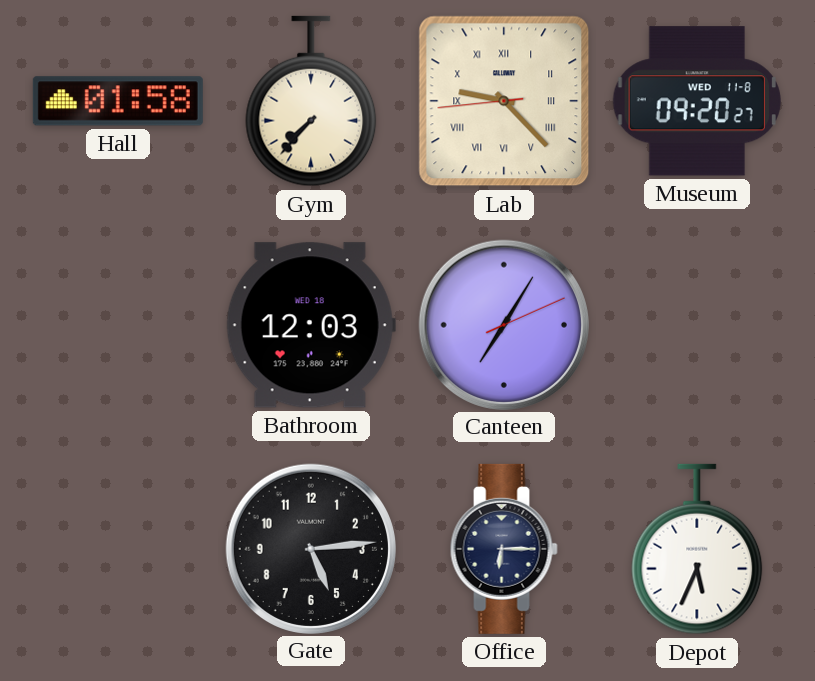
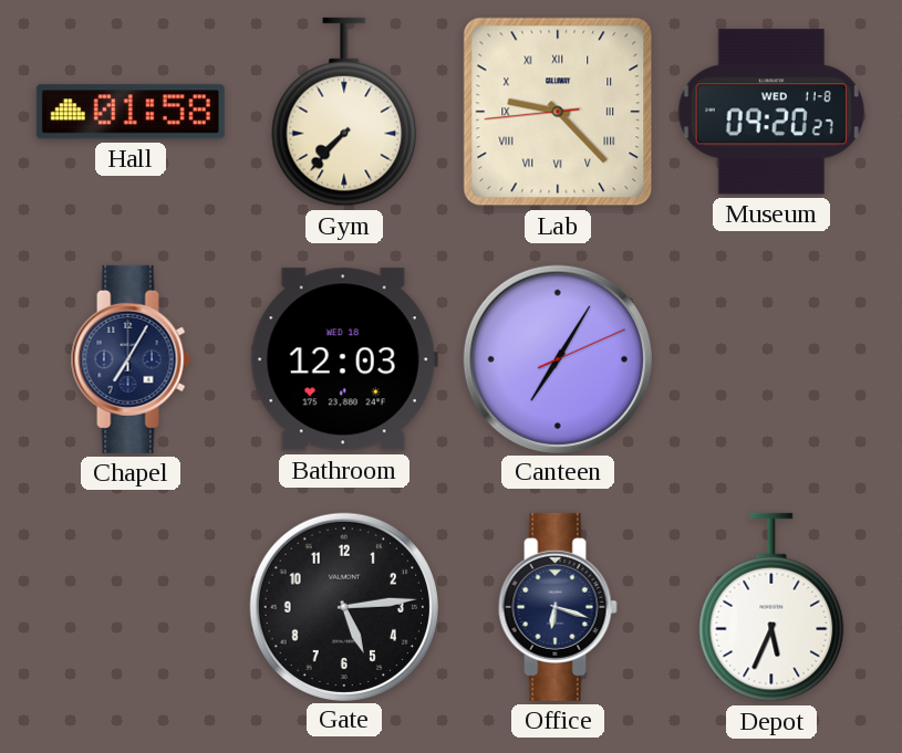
Chapel: none -> 7:05
Office: 6:15 -> 6:18
